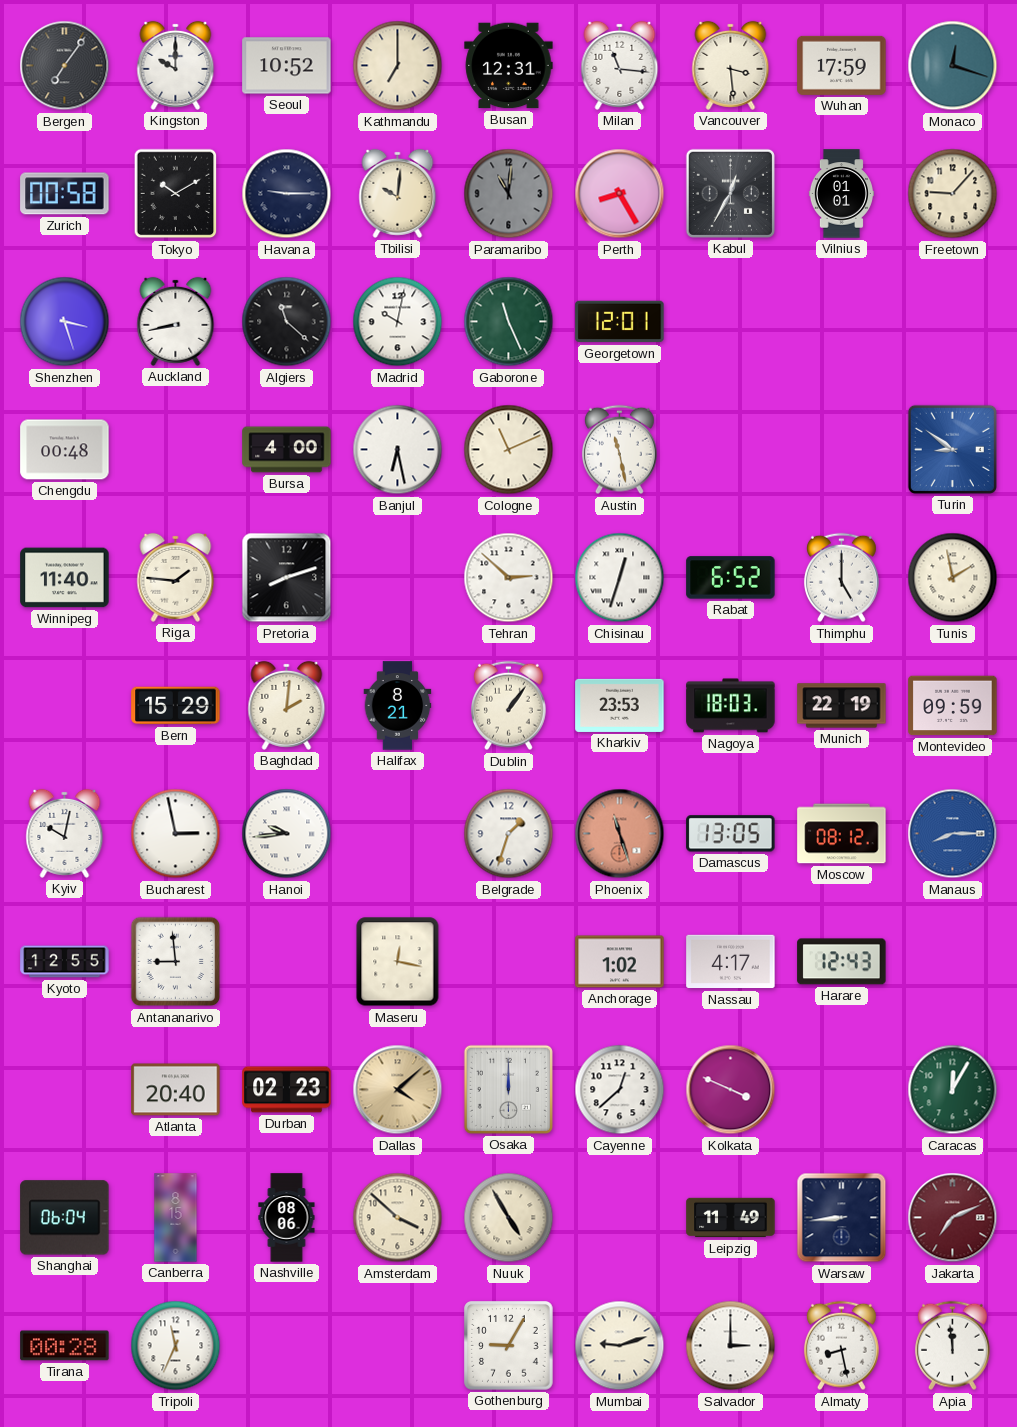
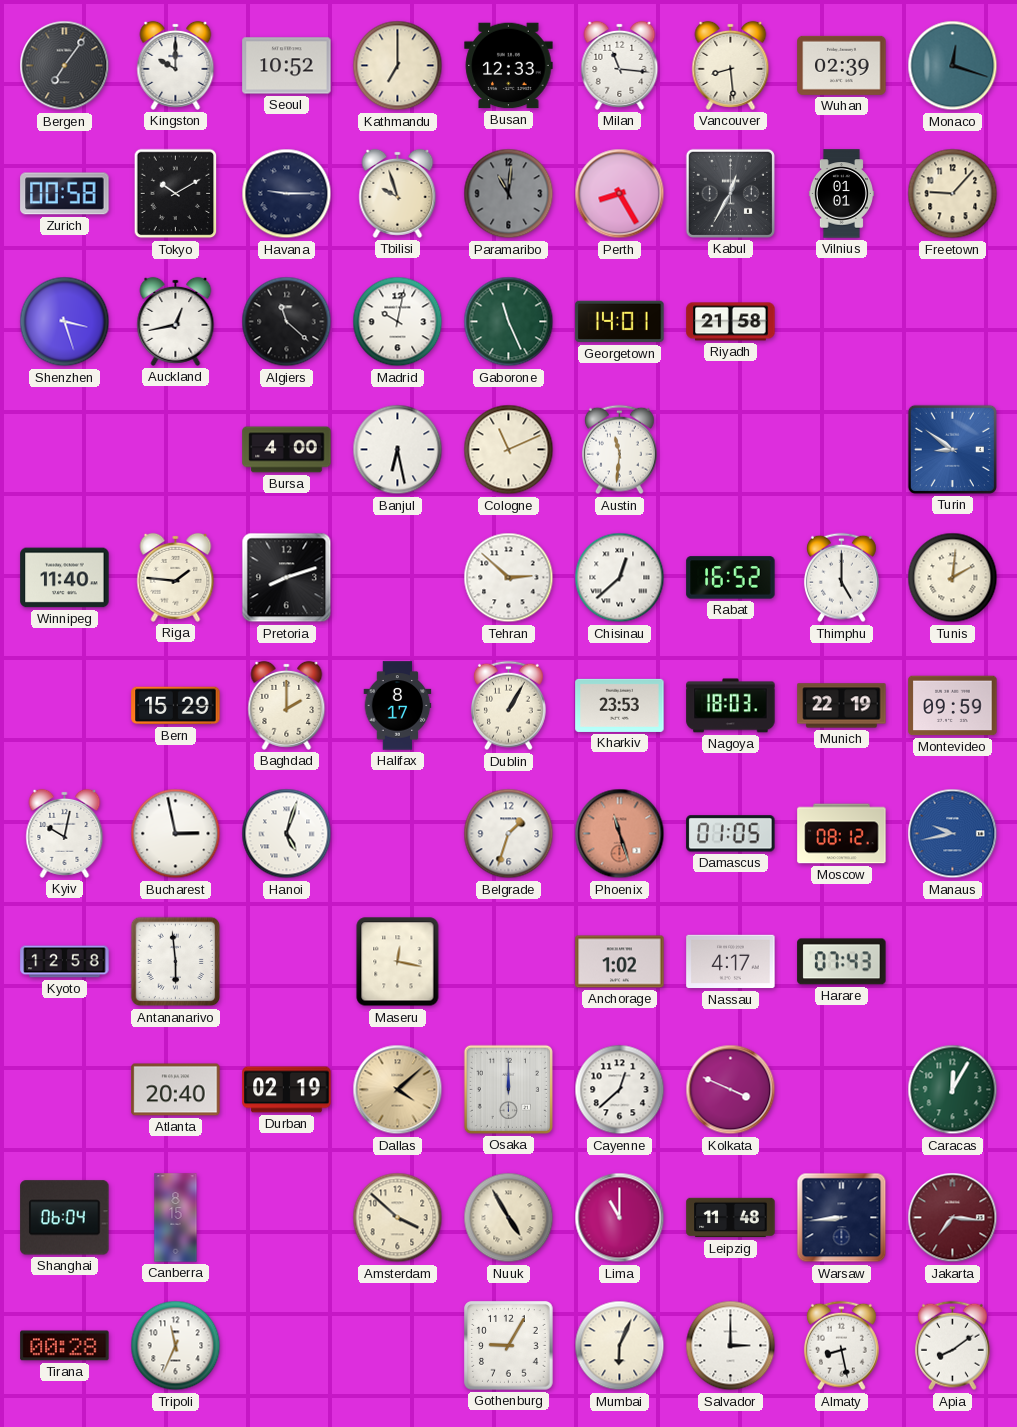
Busan: 12:31 -> 12:33
Vancouver: 3:29 -> 8:29
Wuhan: 17:59 -> 02:39
Tbilisi: 10:01 -> 9:57
Auckland: 8:43 -> 12:43
Georgetown: 12:01 -> 14:01
Riyadh: none -> 21:58
Chengdu: 00:48 -> none
Austin: 11:28 -> 11:31
Chisinau: 12:33 -> 12:38
Rabat: 6:52 -> 16:52
Tunis: 1:58 -> 2:01
Baghdad: 2:01 -> 2:00
Halifax: 8:21 -> 8:17
Dublin: 1:06 -> 1:05
Hanoi: 9:44 -> 5:03
Damascus: 13:05 -> 01:05
Manaus: 8:15 -> 9:43
Kyoto: 12:55 -> 12:58
Antananarivo: 8:59 -> 5:59
Harare: 12:43 -> 07:43
Durban: 02:23 -> 02:19
Nashville: 08:06 -> none
Lima: none -> 11:00
Leipzig: 11:49 -> 11:48
Jakarta: 7:11 -> 7:16
Mumbai: 9:12 -> 6:04
Apia: 11:59 -> 8:09
